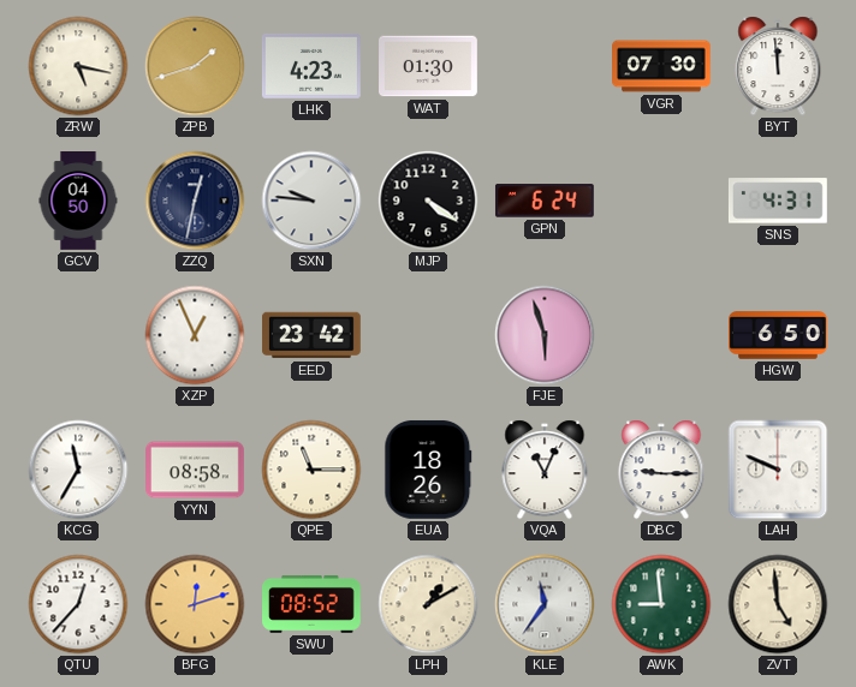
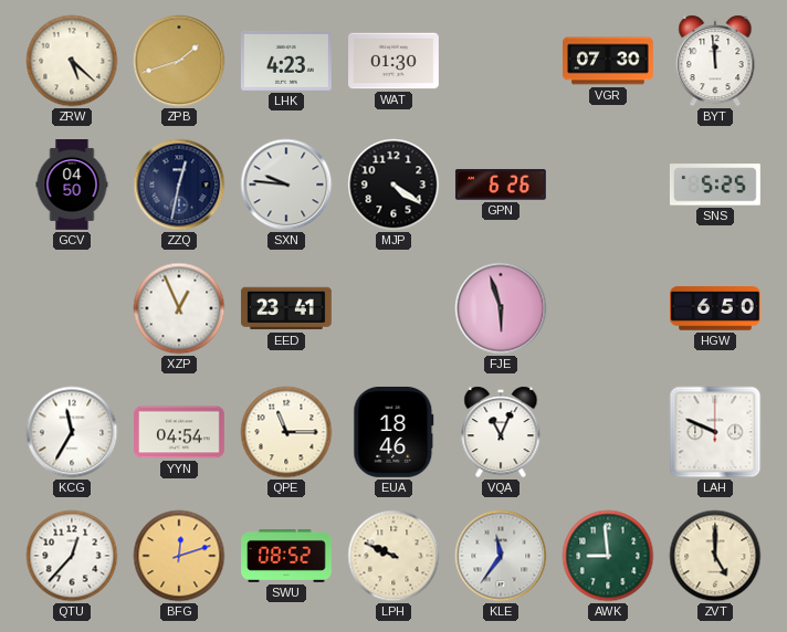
ZRW: 5:17 -> 5:22
GPN: 6:24 -> 6:26
SNS: 4:31 -> 5:25
EED: 23:42 -> 23:41
YYN: 08:58 -> 04:54
EUA: 18:26 -> 18:46
DBC: 9:15 -> none
LPH: 1:10 -> 9:49
ZVT: 4:59 -> 5:00
